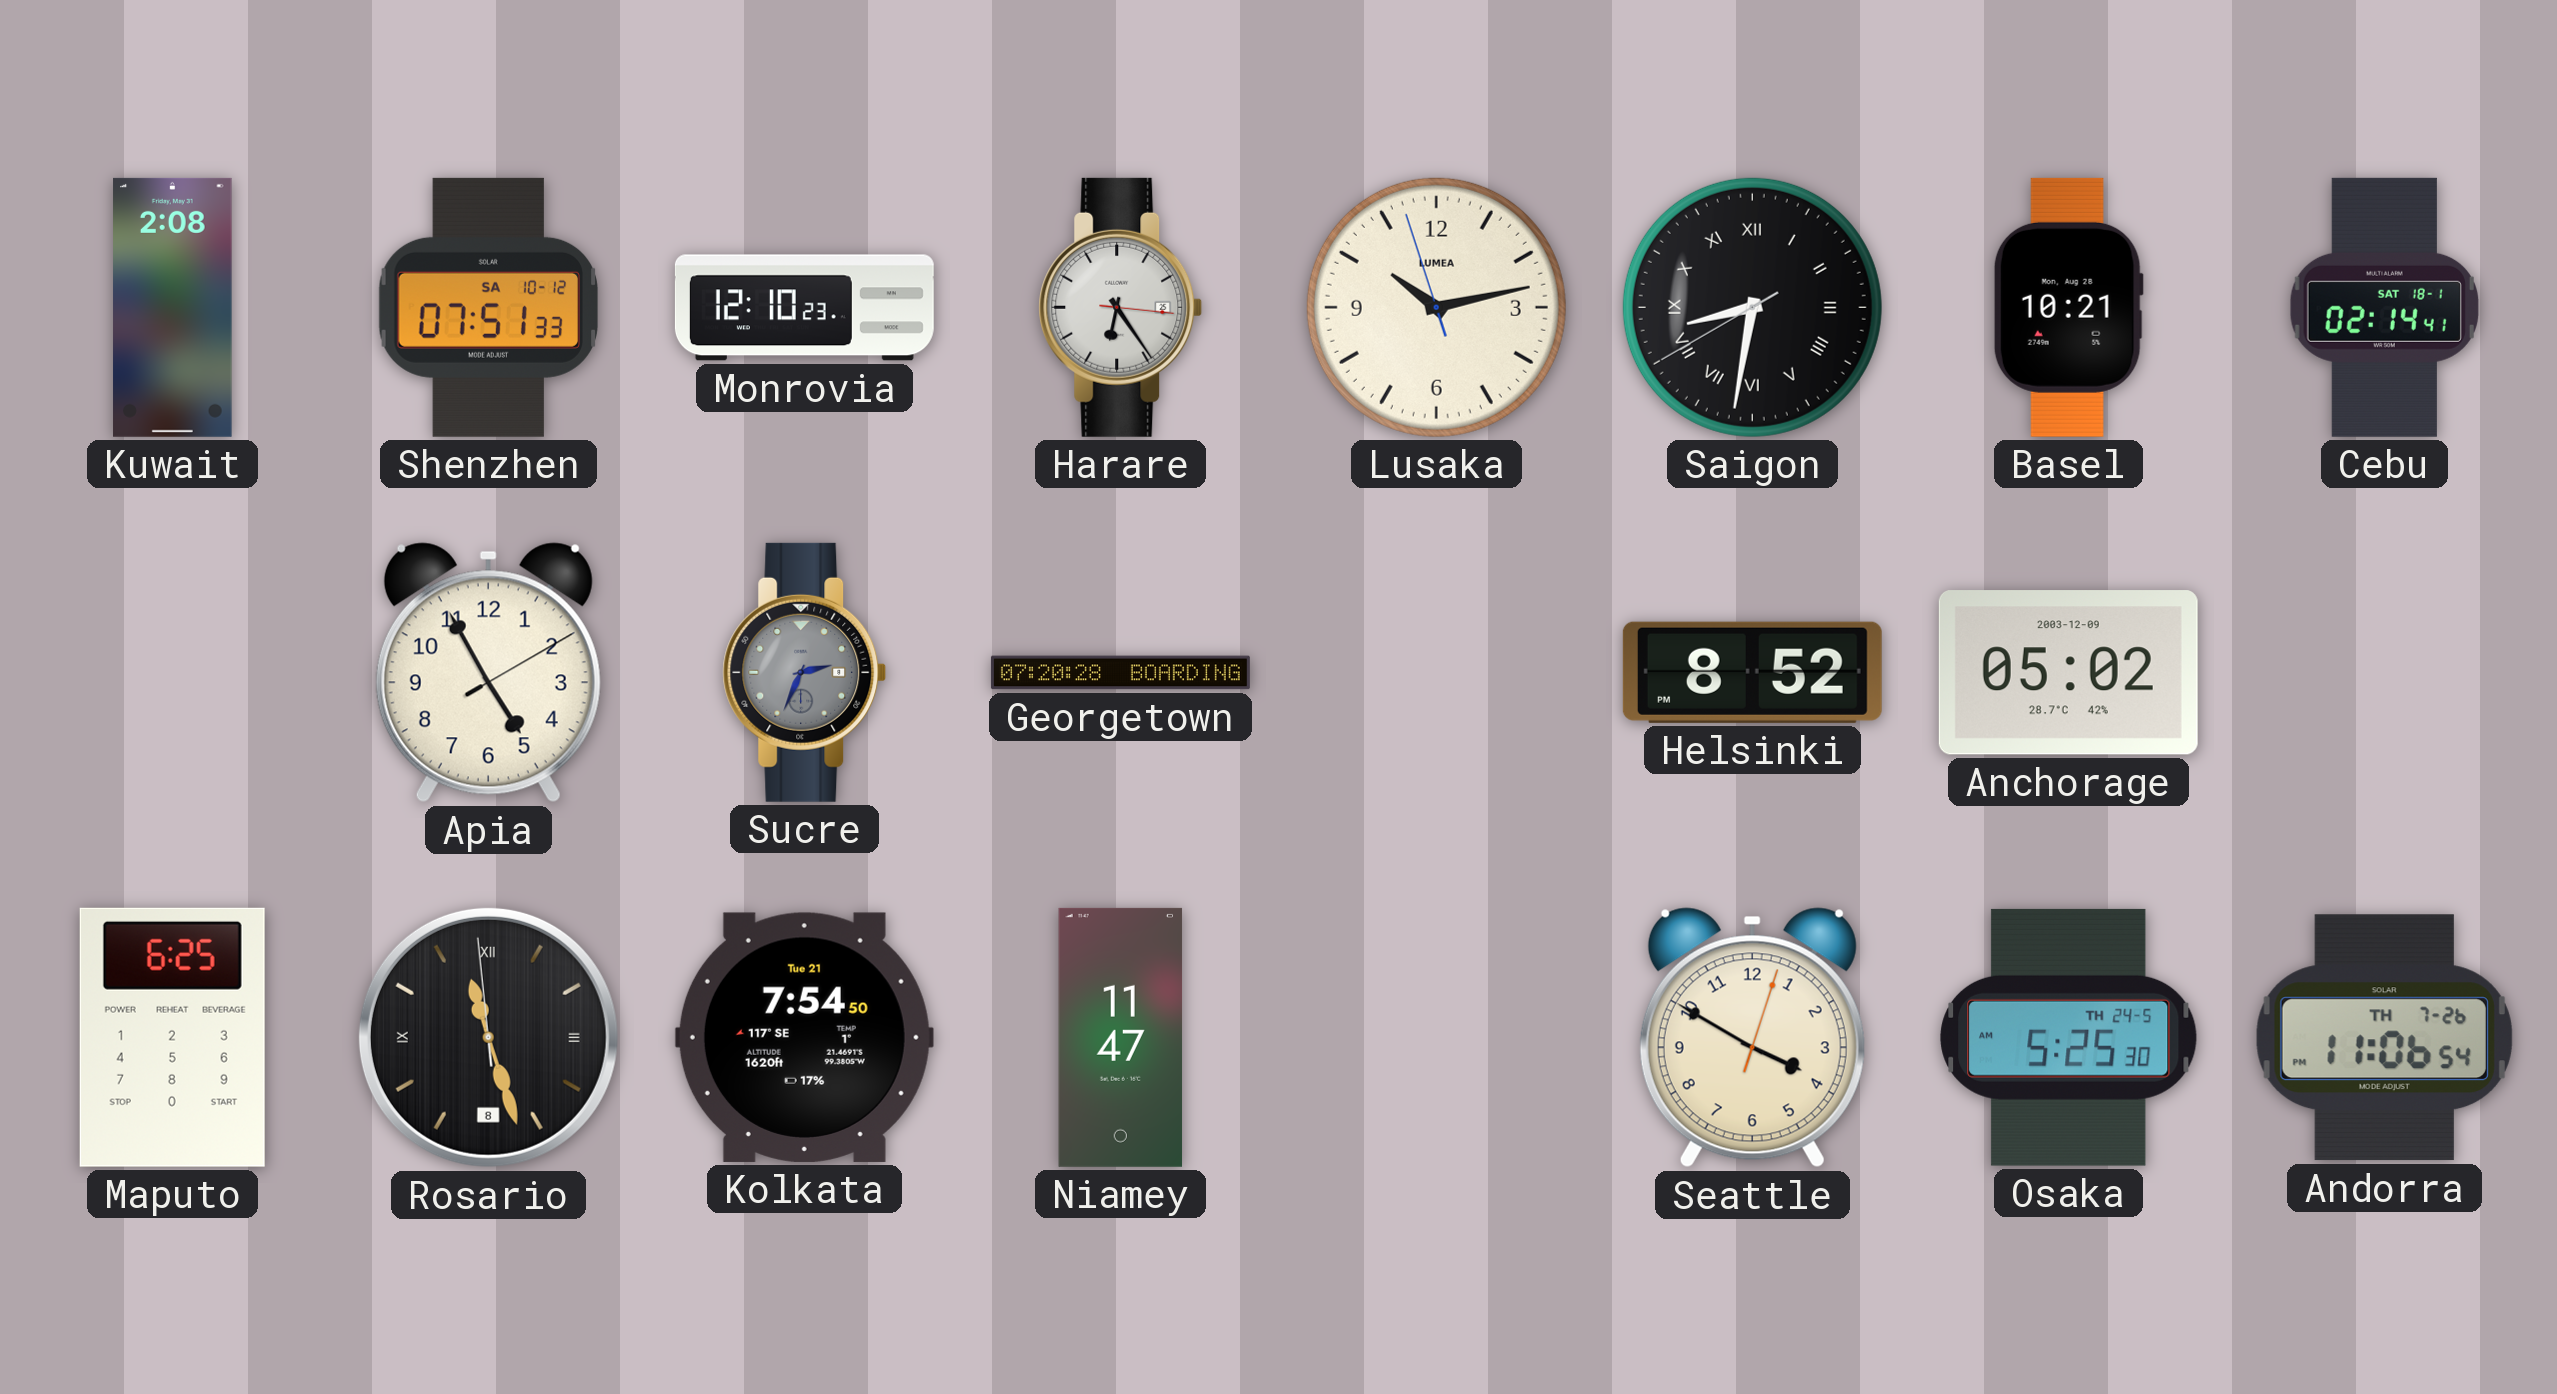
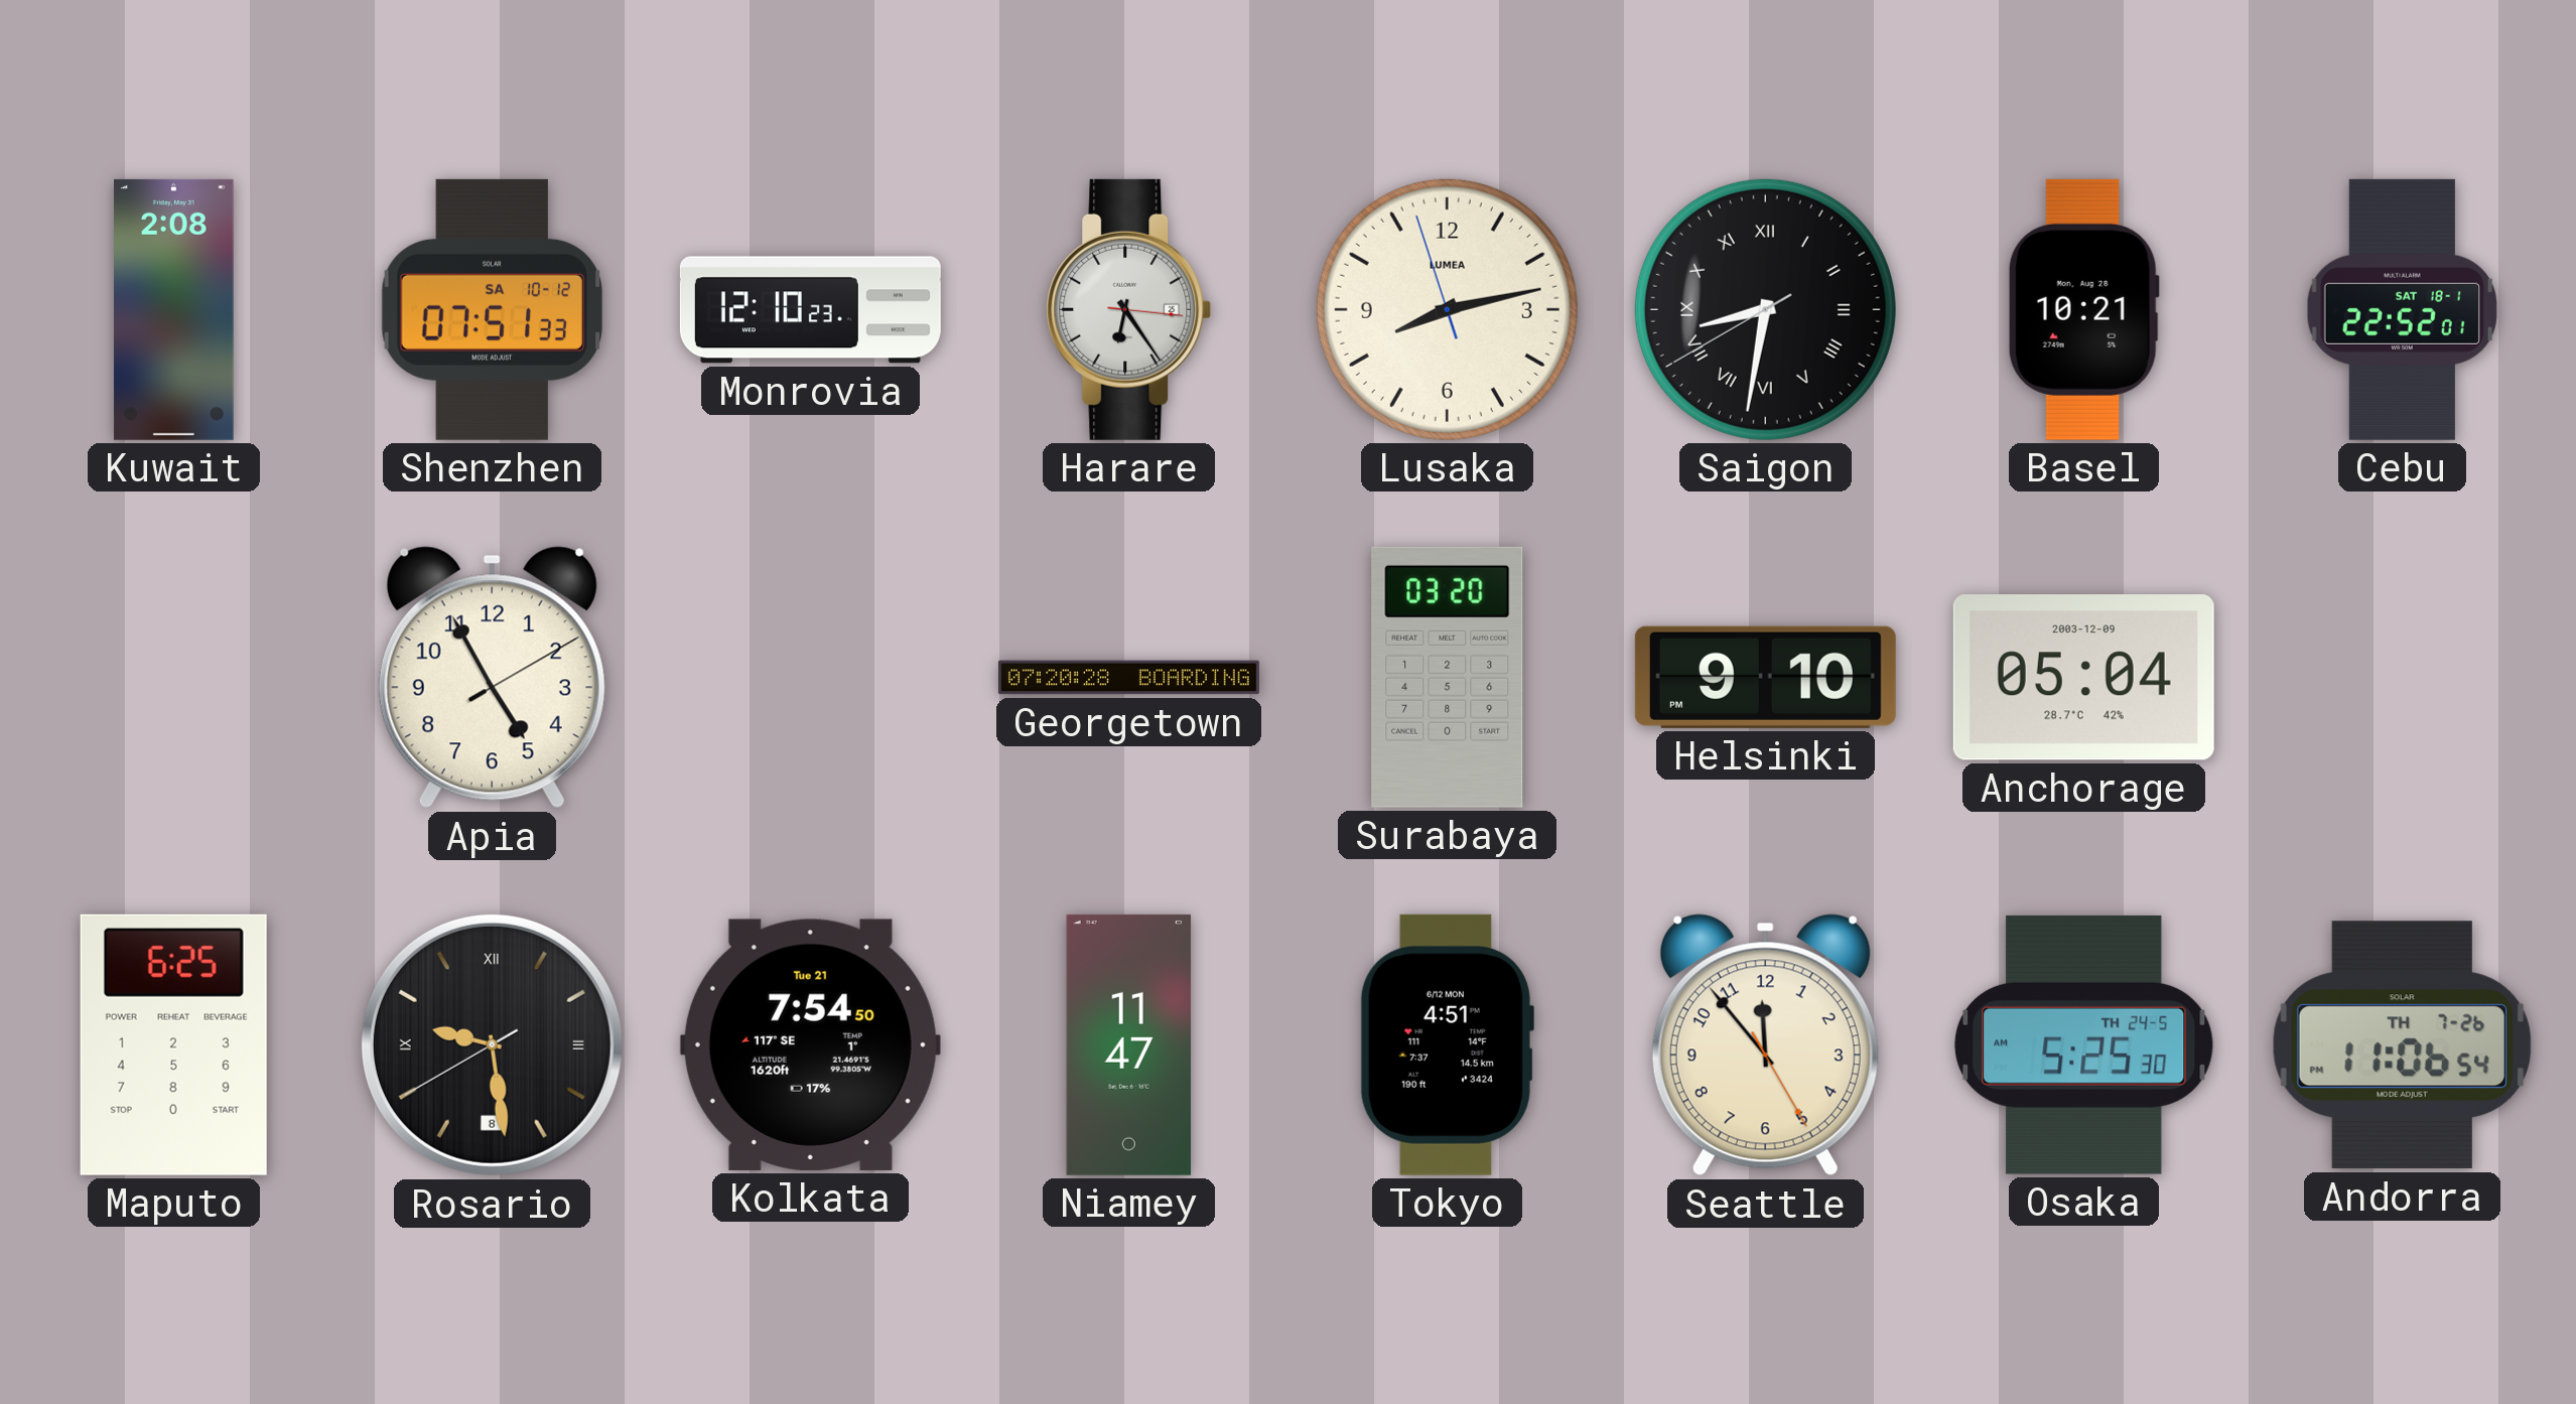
Lusaka: 10:12 -> 8:12
Cebu: 02:14 -> 22:52
Sucre: 2:34 -> none
Surabaya: none -> 03:20
Helsinki: 8:52 -> 9:10
Anchorage: 05:02 -> 05:04
Rosario: 11:26 -> 9:28
Tokyo: none -> 4:51
Seattle: 3:50 -> 11:53
